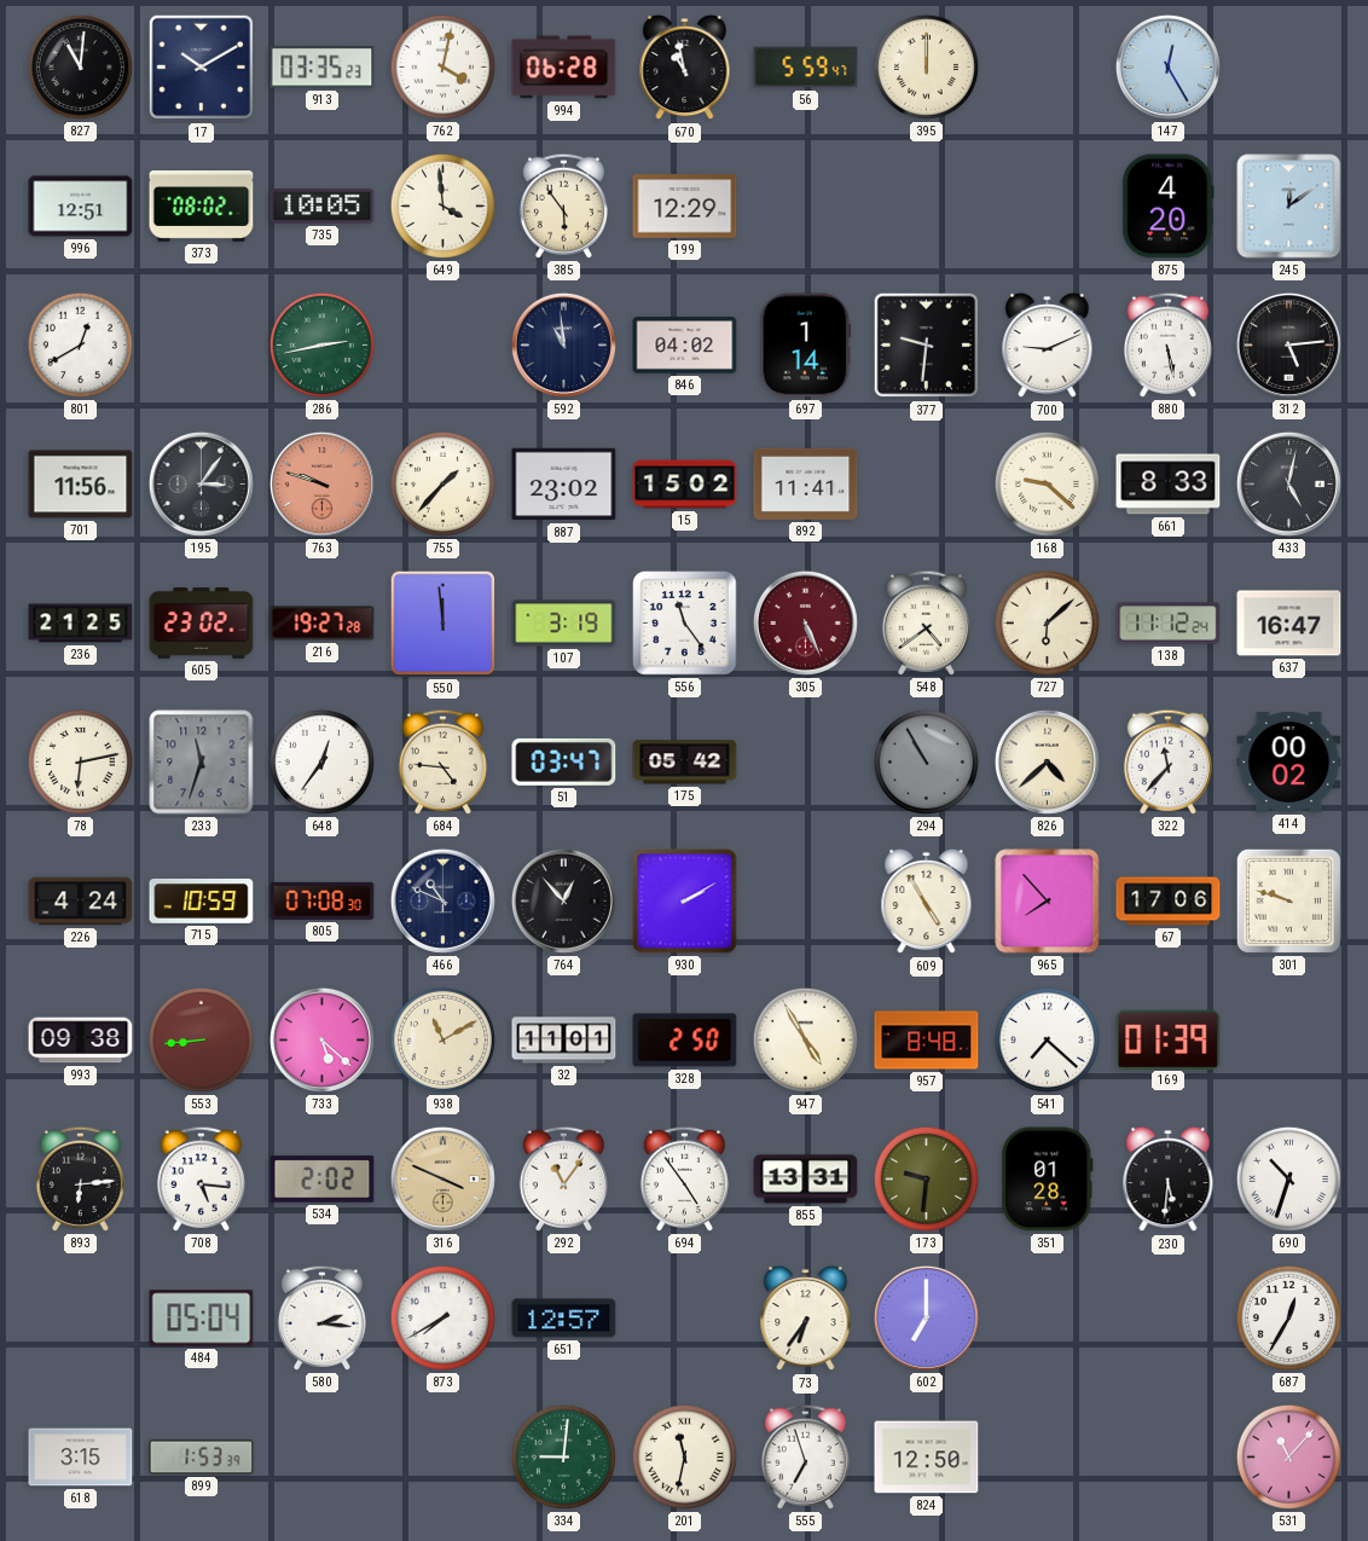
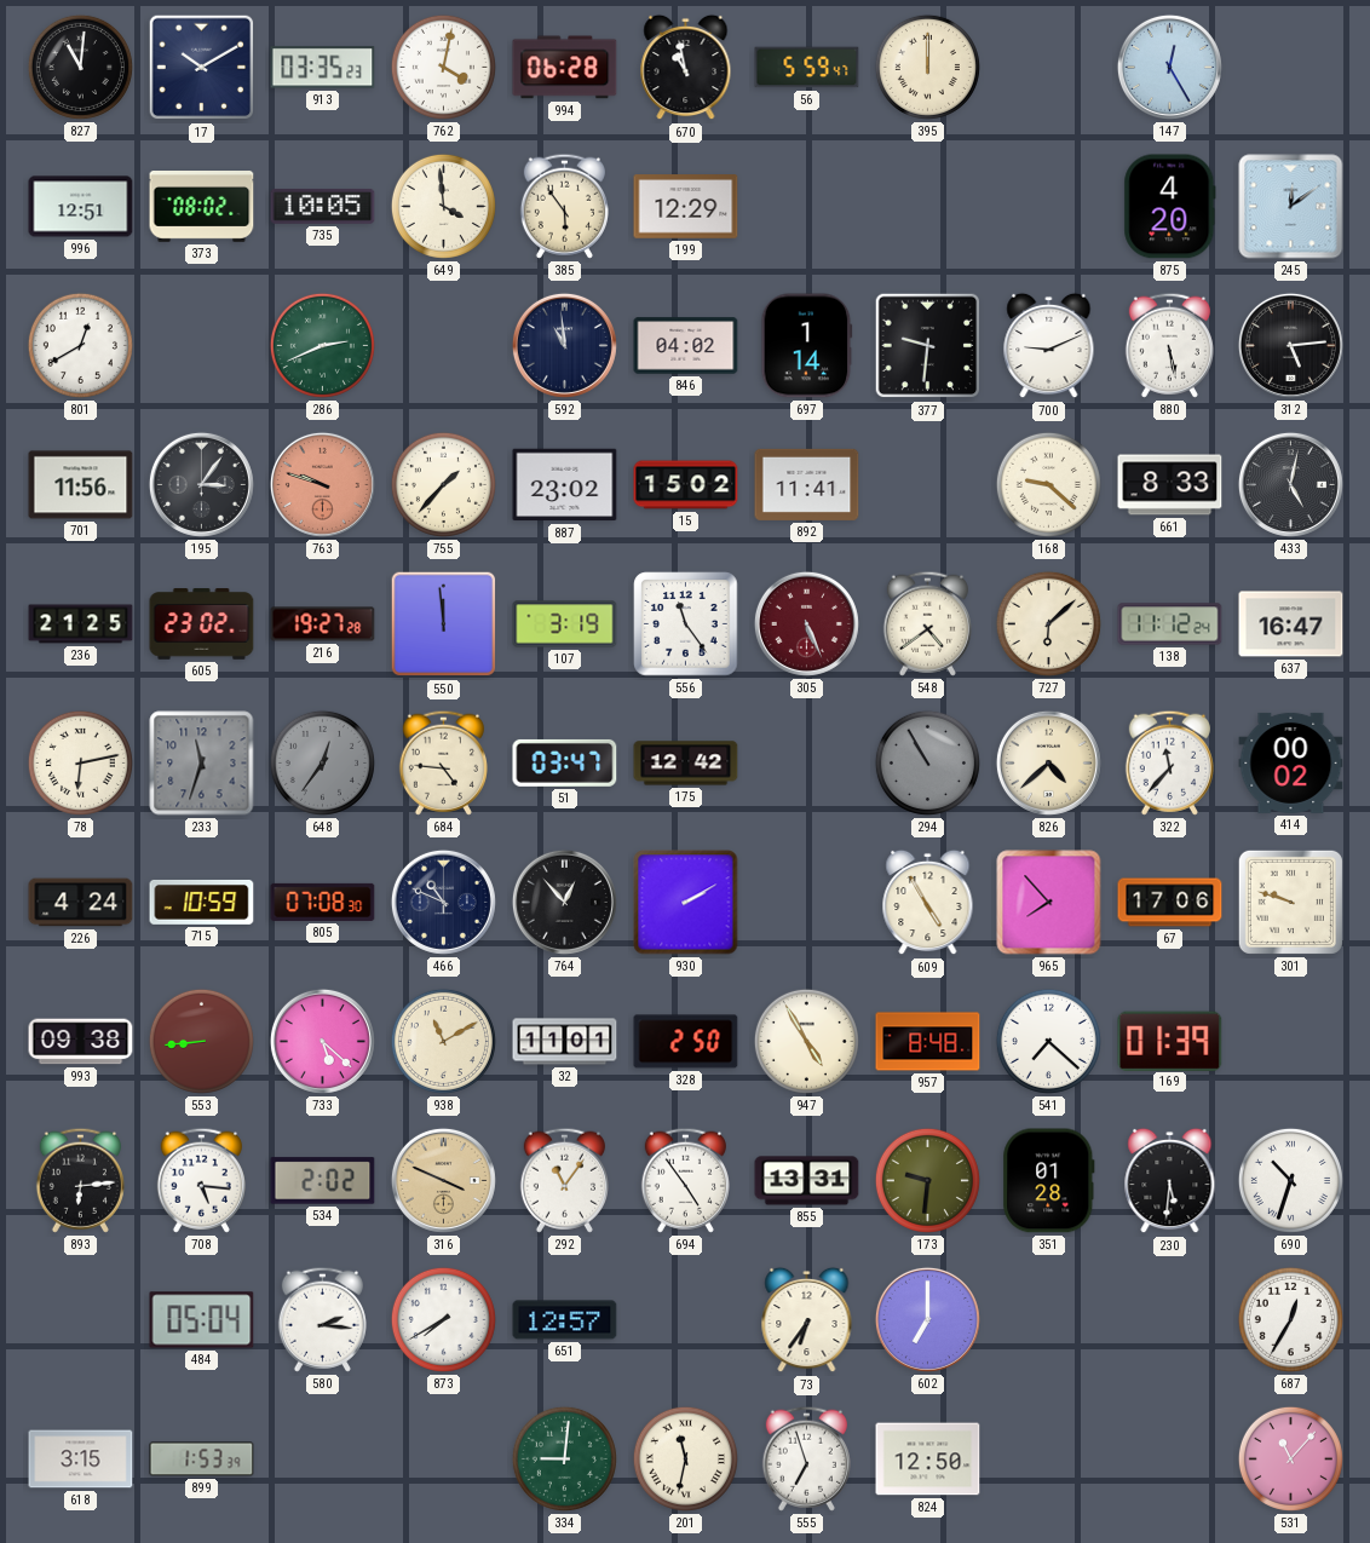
286: 2:43 -> 2:41
648 dial: white -> grey
175: 05:42 -> 12:42
